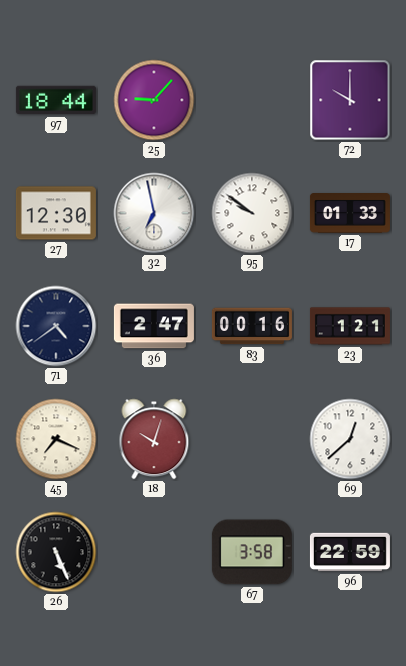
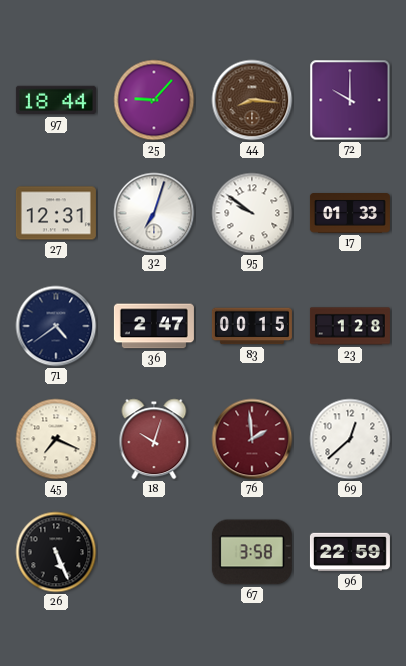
44: none -> 8:16
27: 12:30 -> 12:31
32: 6:58 -> 7:03
83: 00:16 -> 00:15
23: 1:21 -> 1:28
76: none -> 1:59
